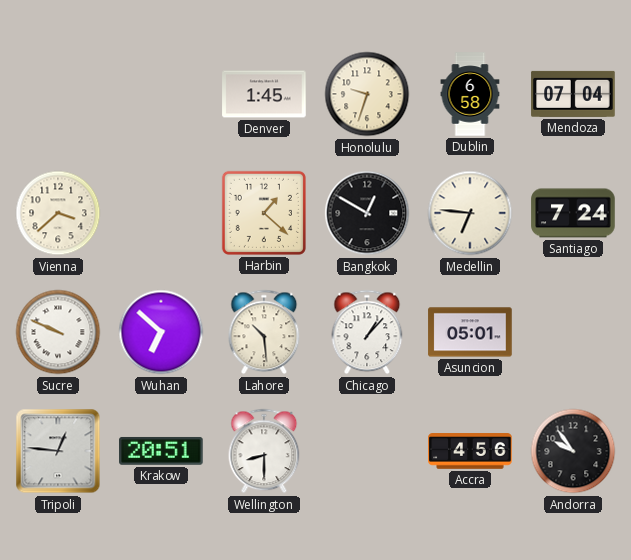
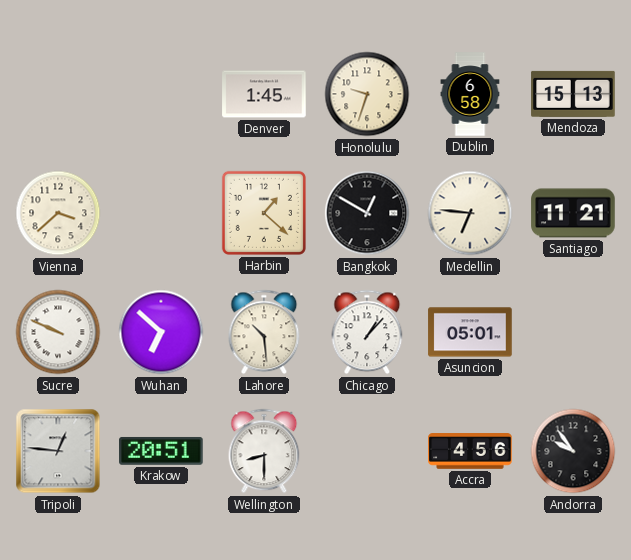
Mendoza: 07:04 -> 15:13
Santiago: 7:24 -> 11:21
